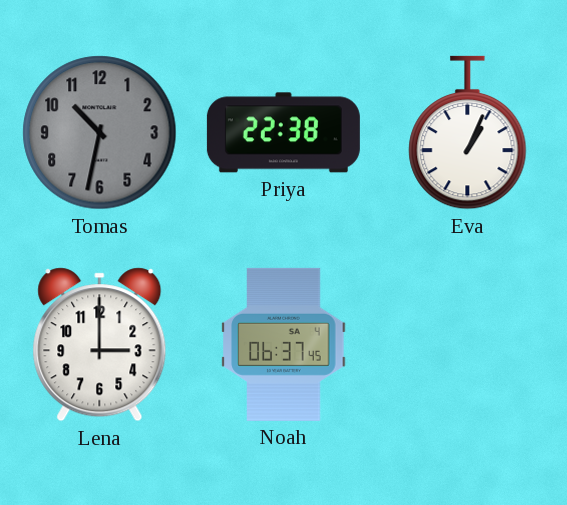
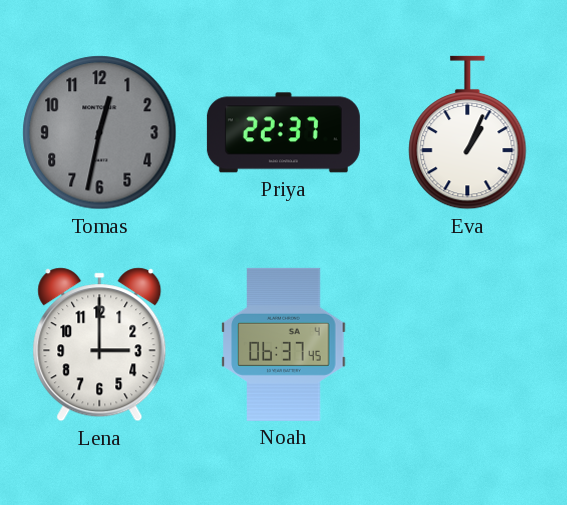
Tomas: 10:32 -> 12:32
Priya: 22:38 -> 22:37
